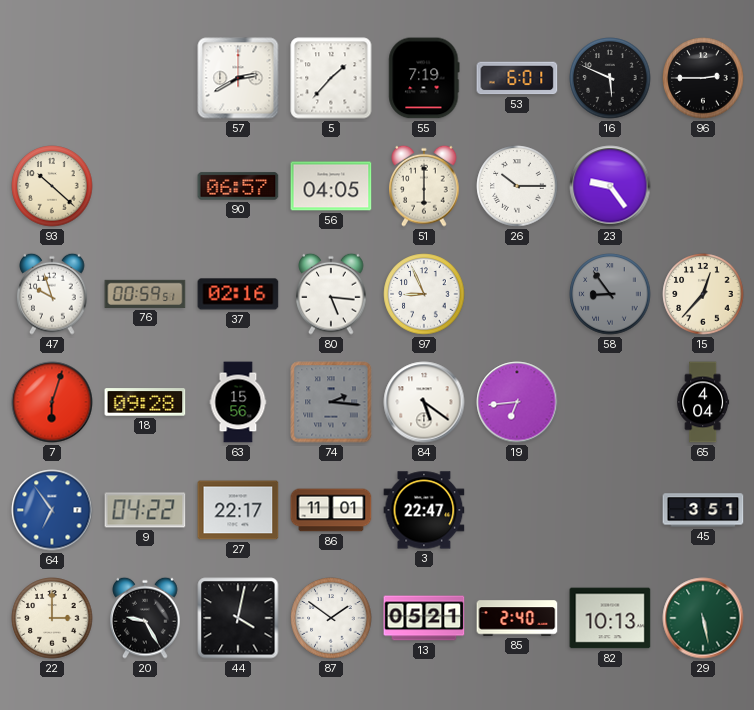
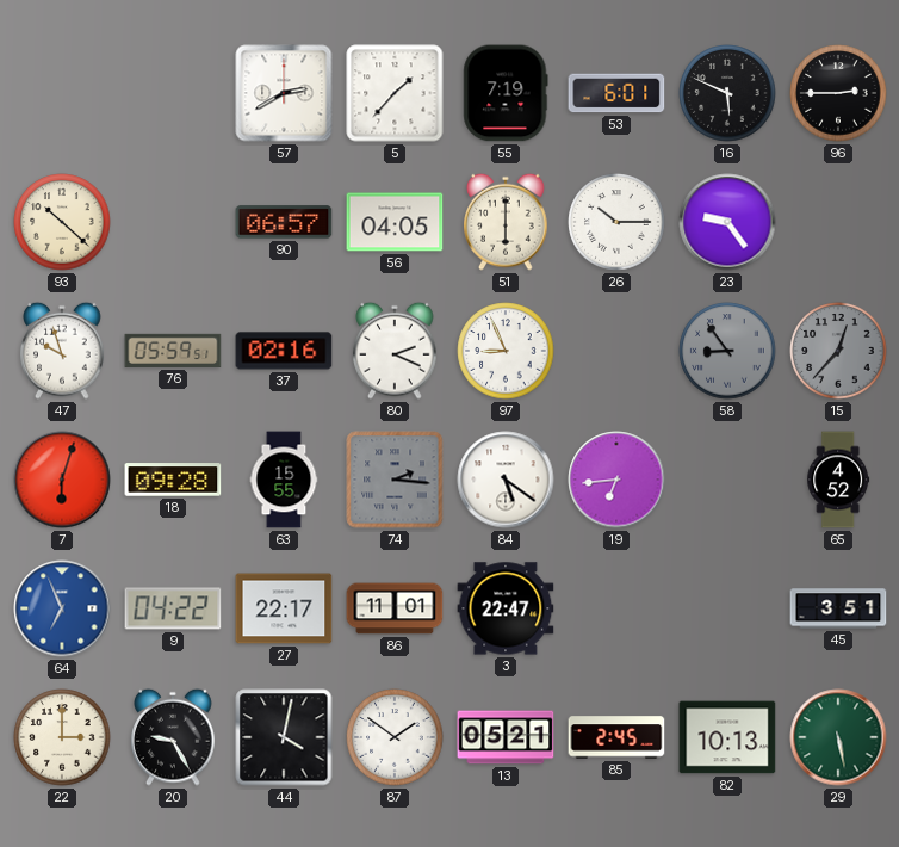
76: 00:59 -> 05:59
80: 5:16 -> 2:19
15 dial: cream -> grey
63: 15:56 -> 15:55
65: 4:04 -> 4:52
64: 6:54 -> 6:56
85: 2:40 -> 2:45
